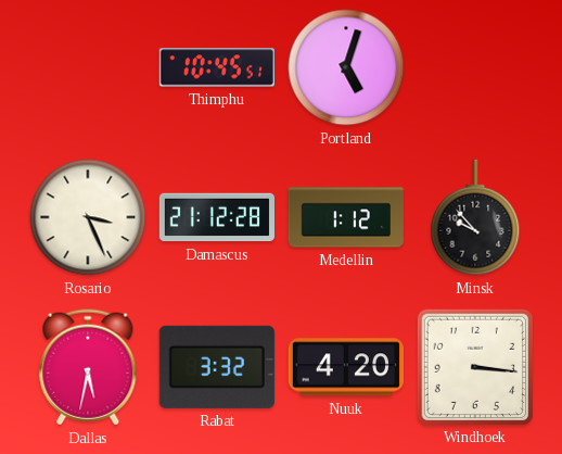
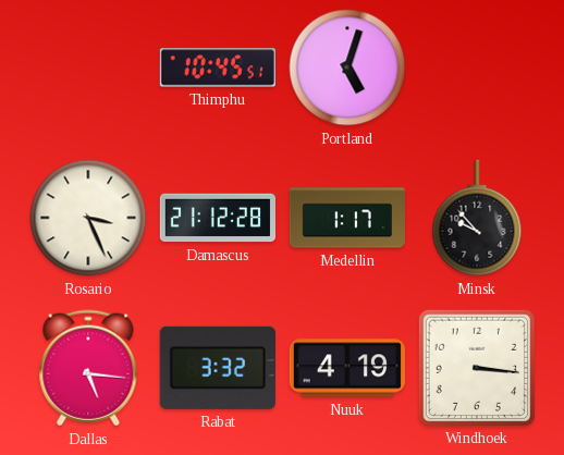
Medellin: 1:12 -> 1:17
Dallas: 5:32 -> 5:16
Nuuk: 4:20 -> 4:19
